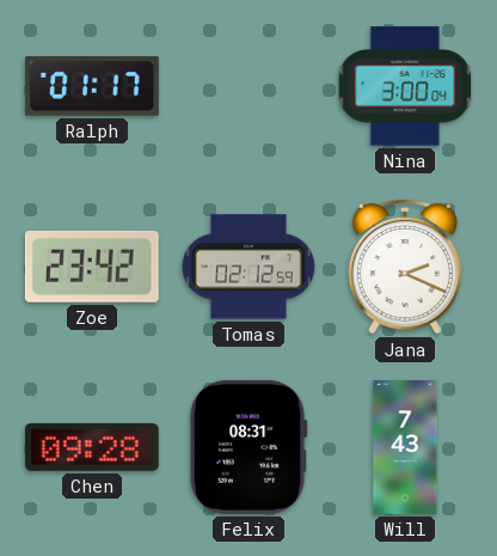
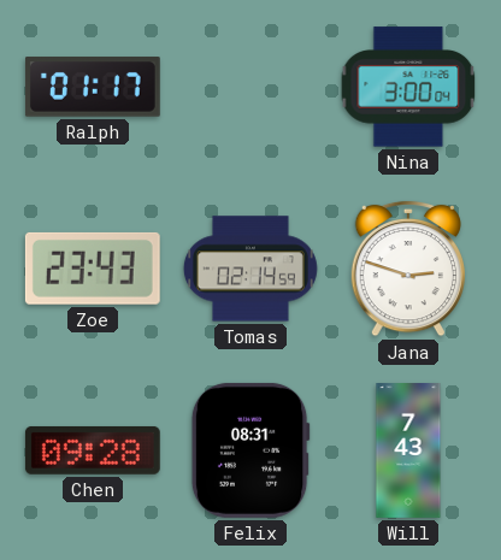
Zoe: 23:42 -> 23:43
Tomas: 02:12 -> 02:14
Jana: 2:19 -> 2:48
